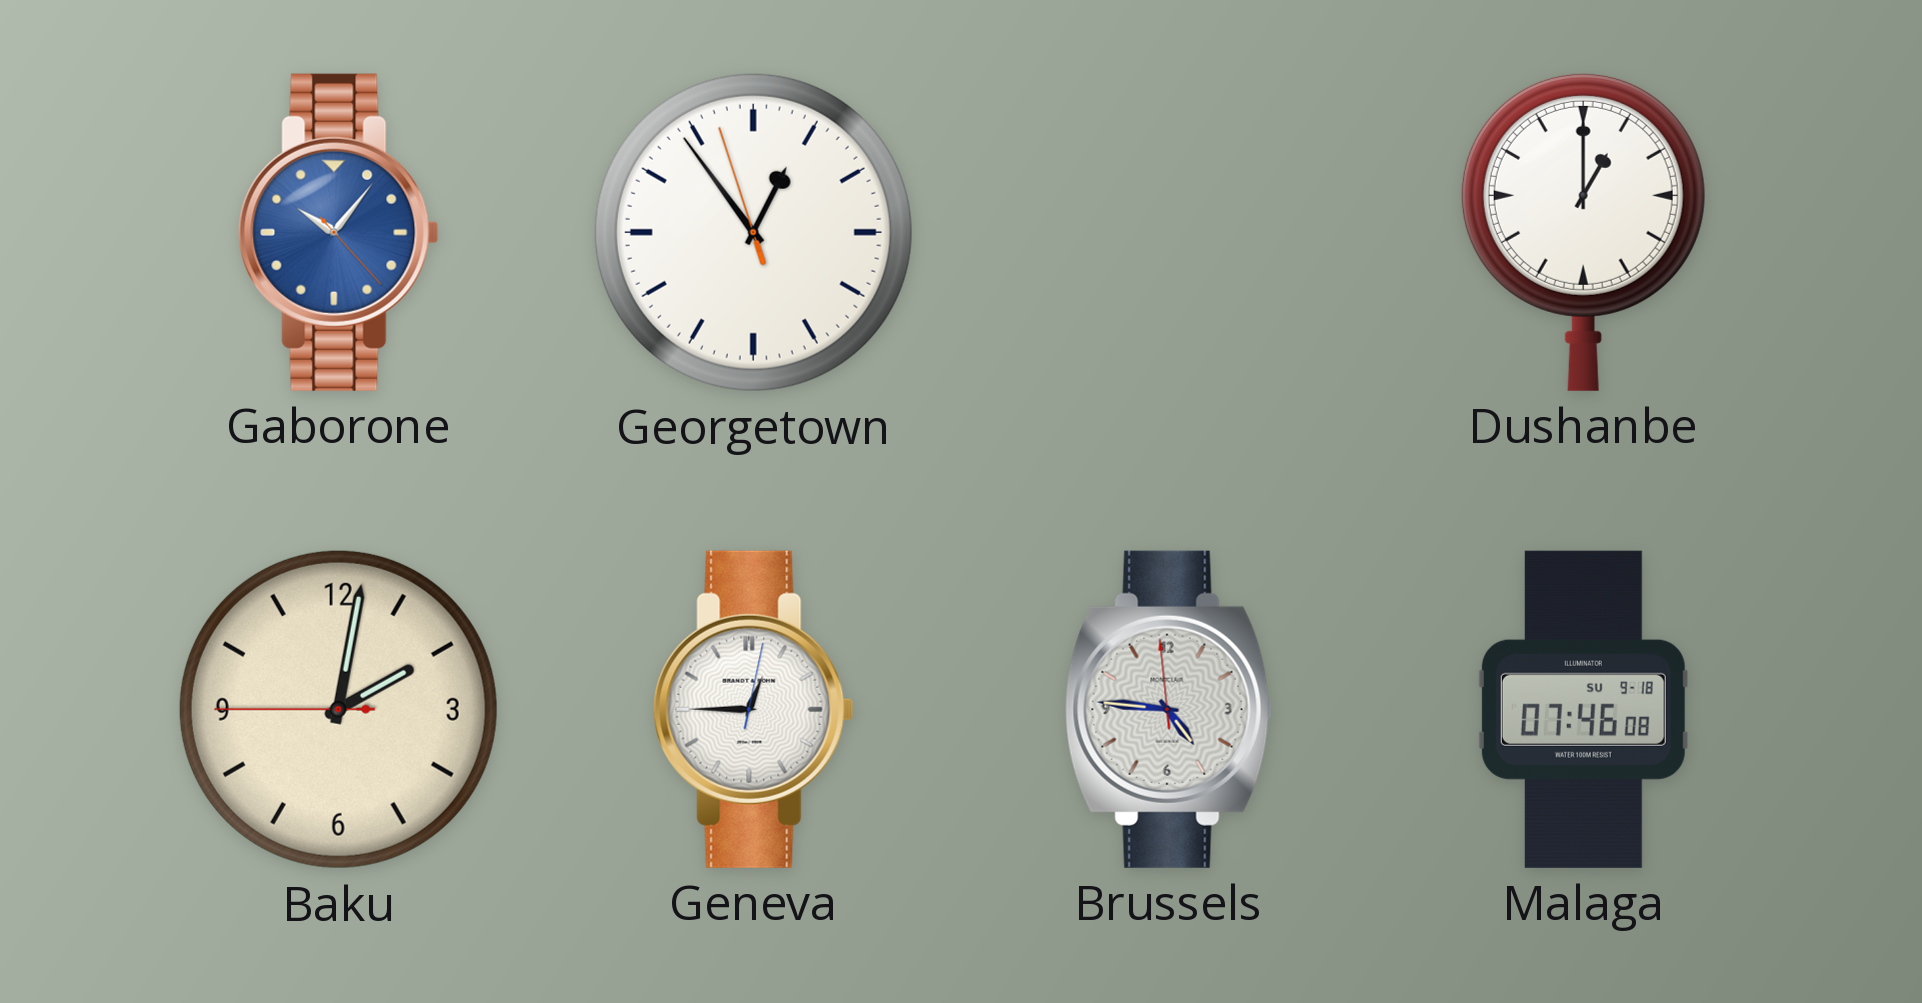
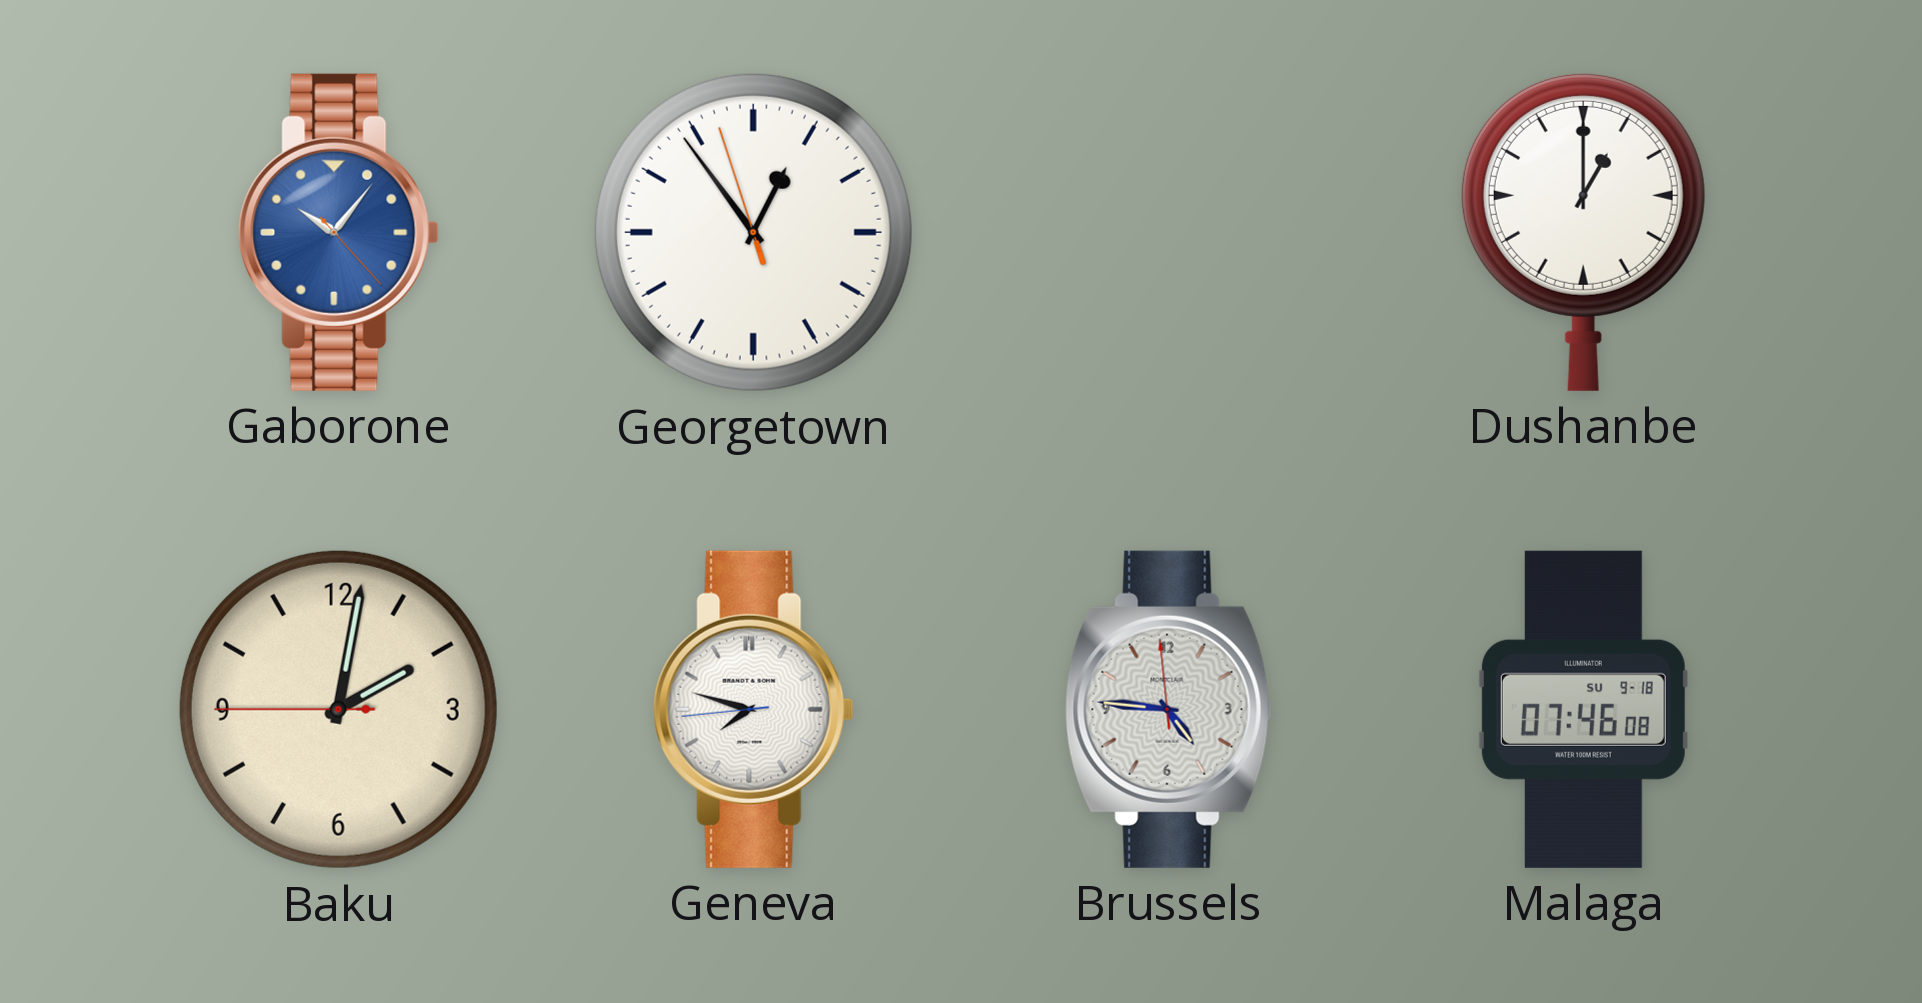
Geneva: 12:45 -> 7:47
